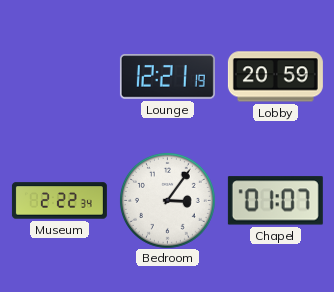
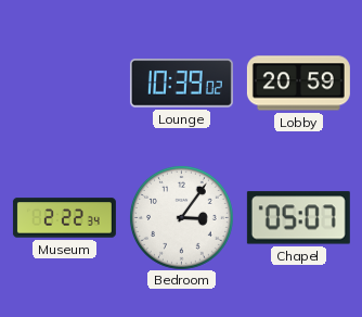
Lounge: 12:21 -> 10:39
Chapel: 01:07 -> 05:07
